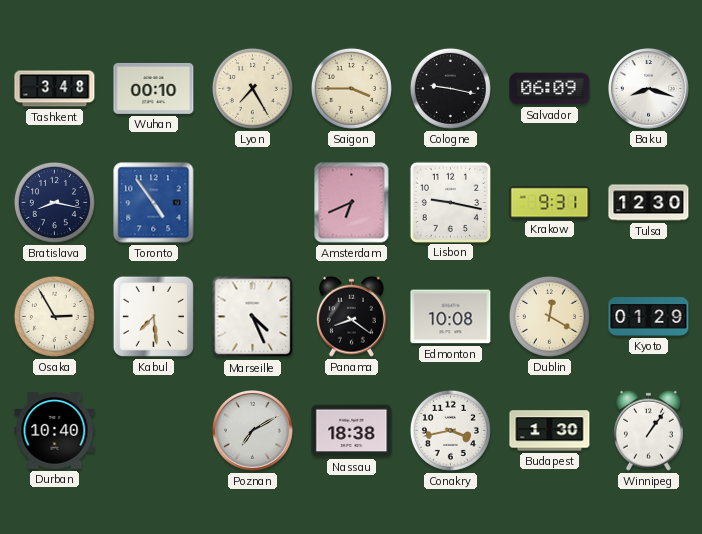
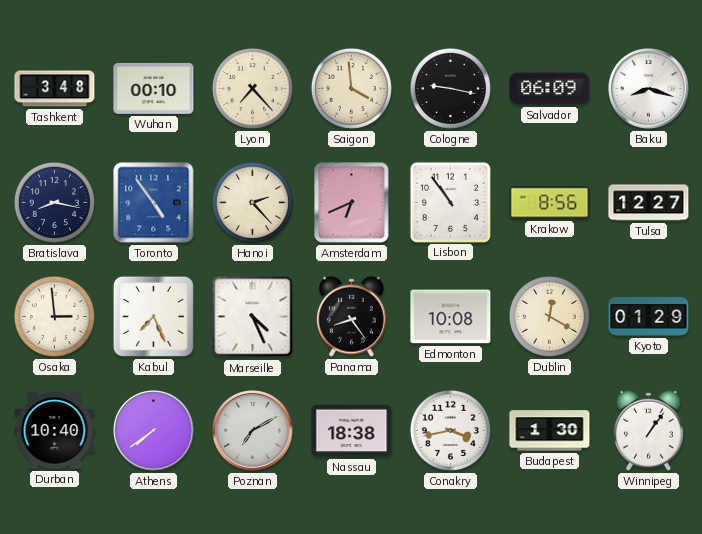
Lyon: 7:25 -> 7:23
Saigon: 3:45 -> 3:59
Hanoi: none -> 2:23
Lisbon: 9:17 -> 10:54
Krakow: 9:31 -> 8:56
Tulsa: 12:30 -> 12:27
Osaka: 2:55 -> 2:59
Kabul: 7:29 -> 7:26
Panama: 8:21 -> 8:24
Athens: none -> 7:39
